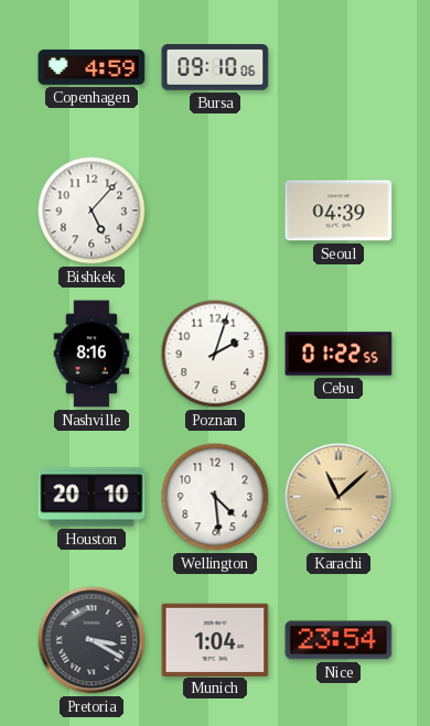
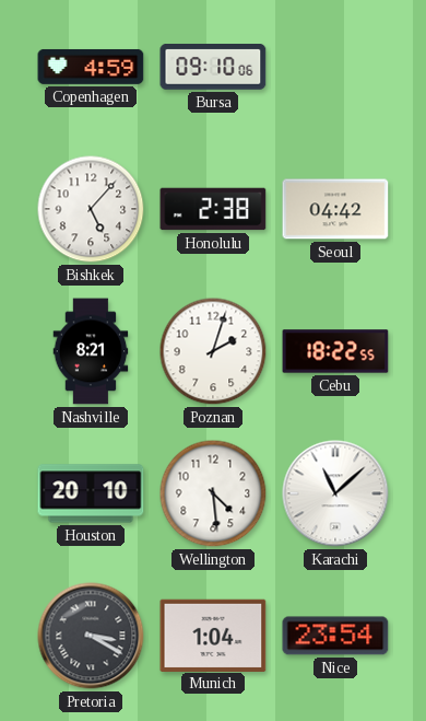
Honolulu: none -> 2:38
Seoul: 04:39 -> 04:42
Nashville: 8:16 -> 8:21
Cebu: 01:22 -> 18:22
Karachi dial: champagne -> white
